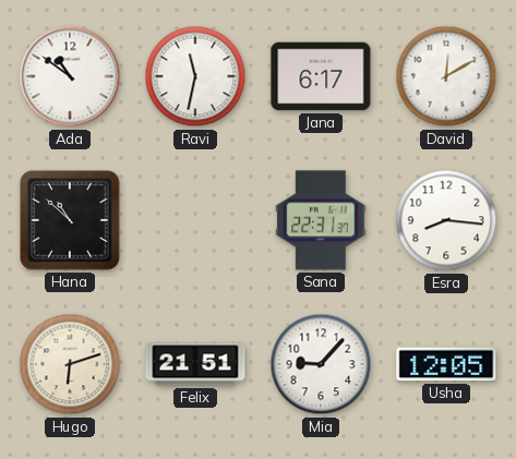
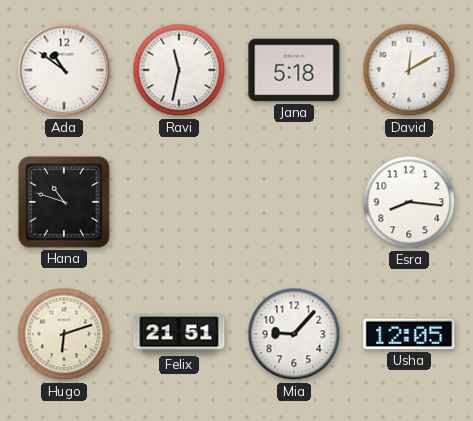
Jana: 6:17 -> 5:18
Hana: 10:52 -> 10:48
Sana: 22:31 -> none
